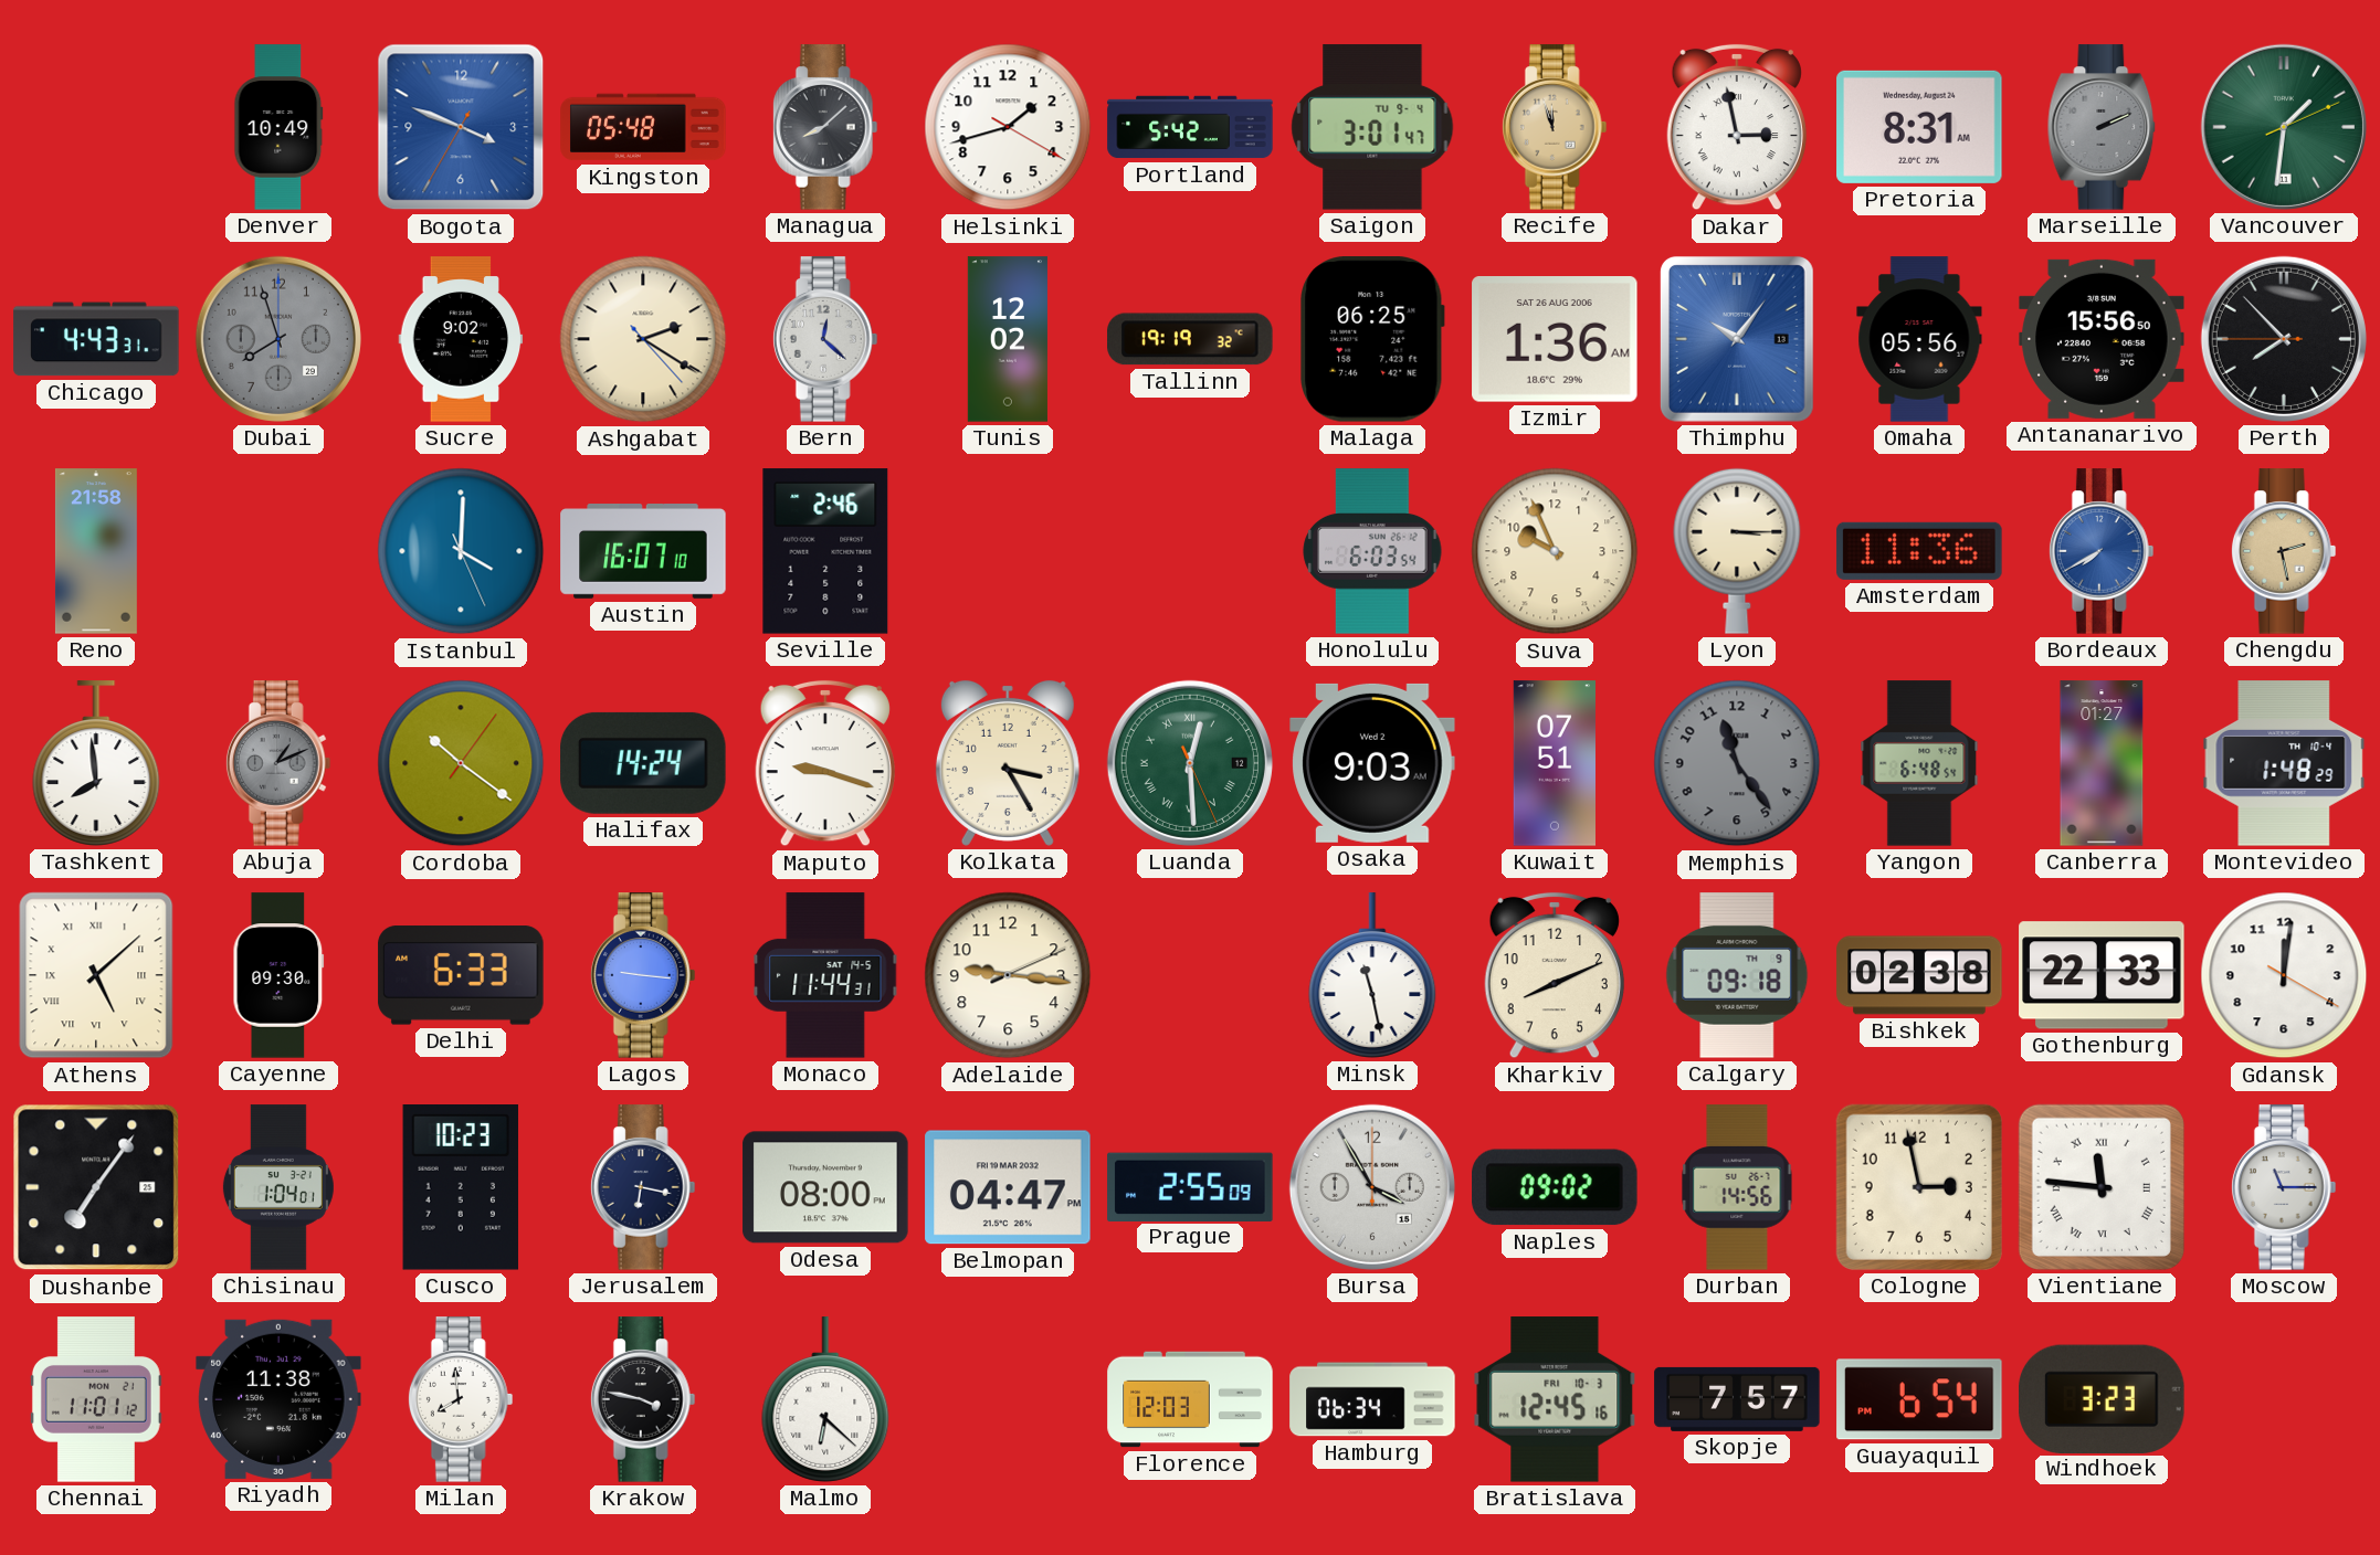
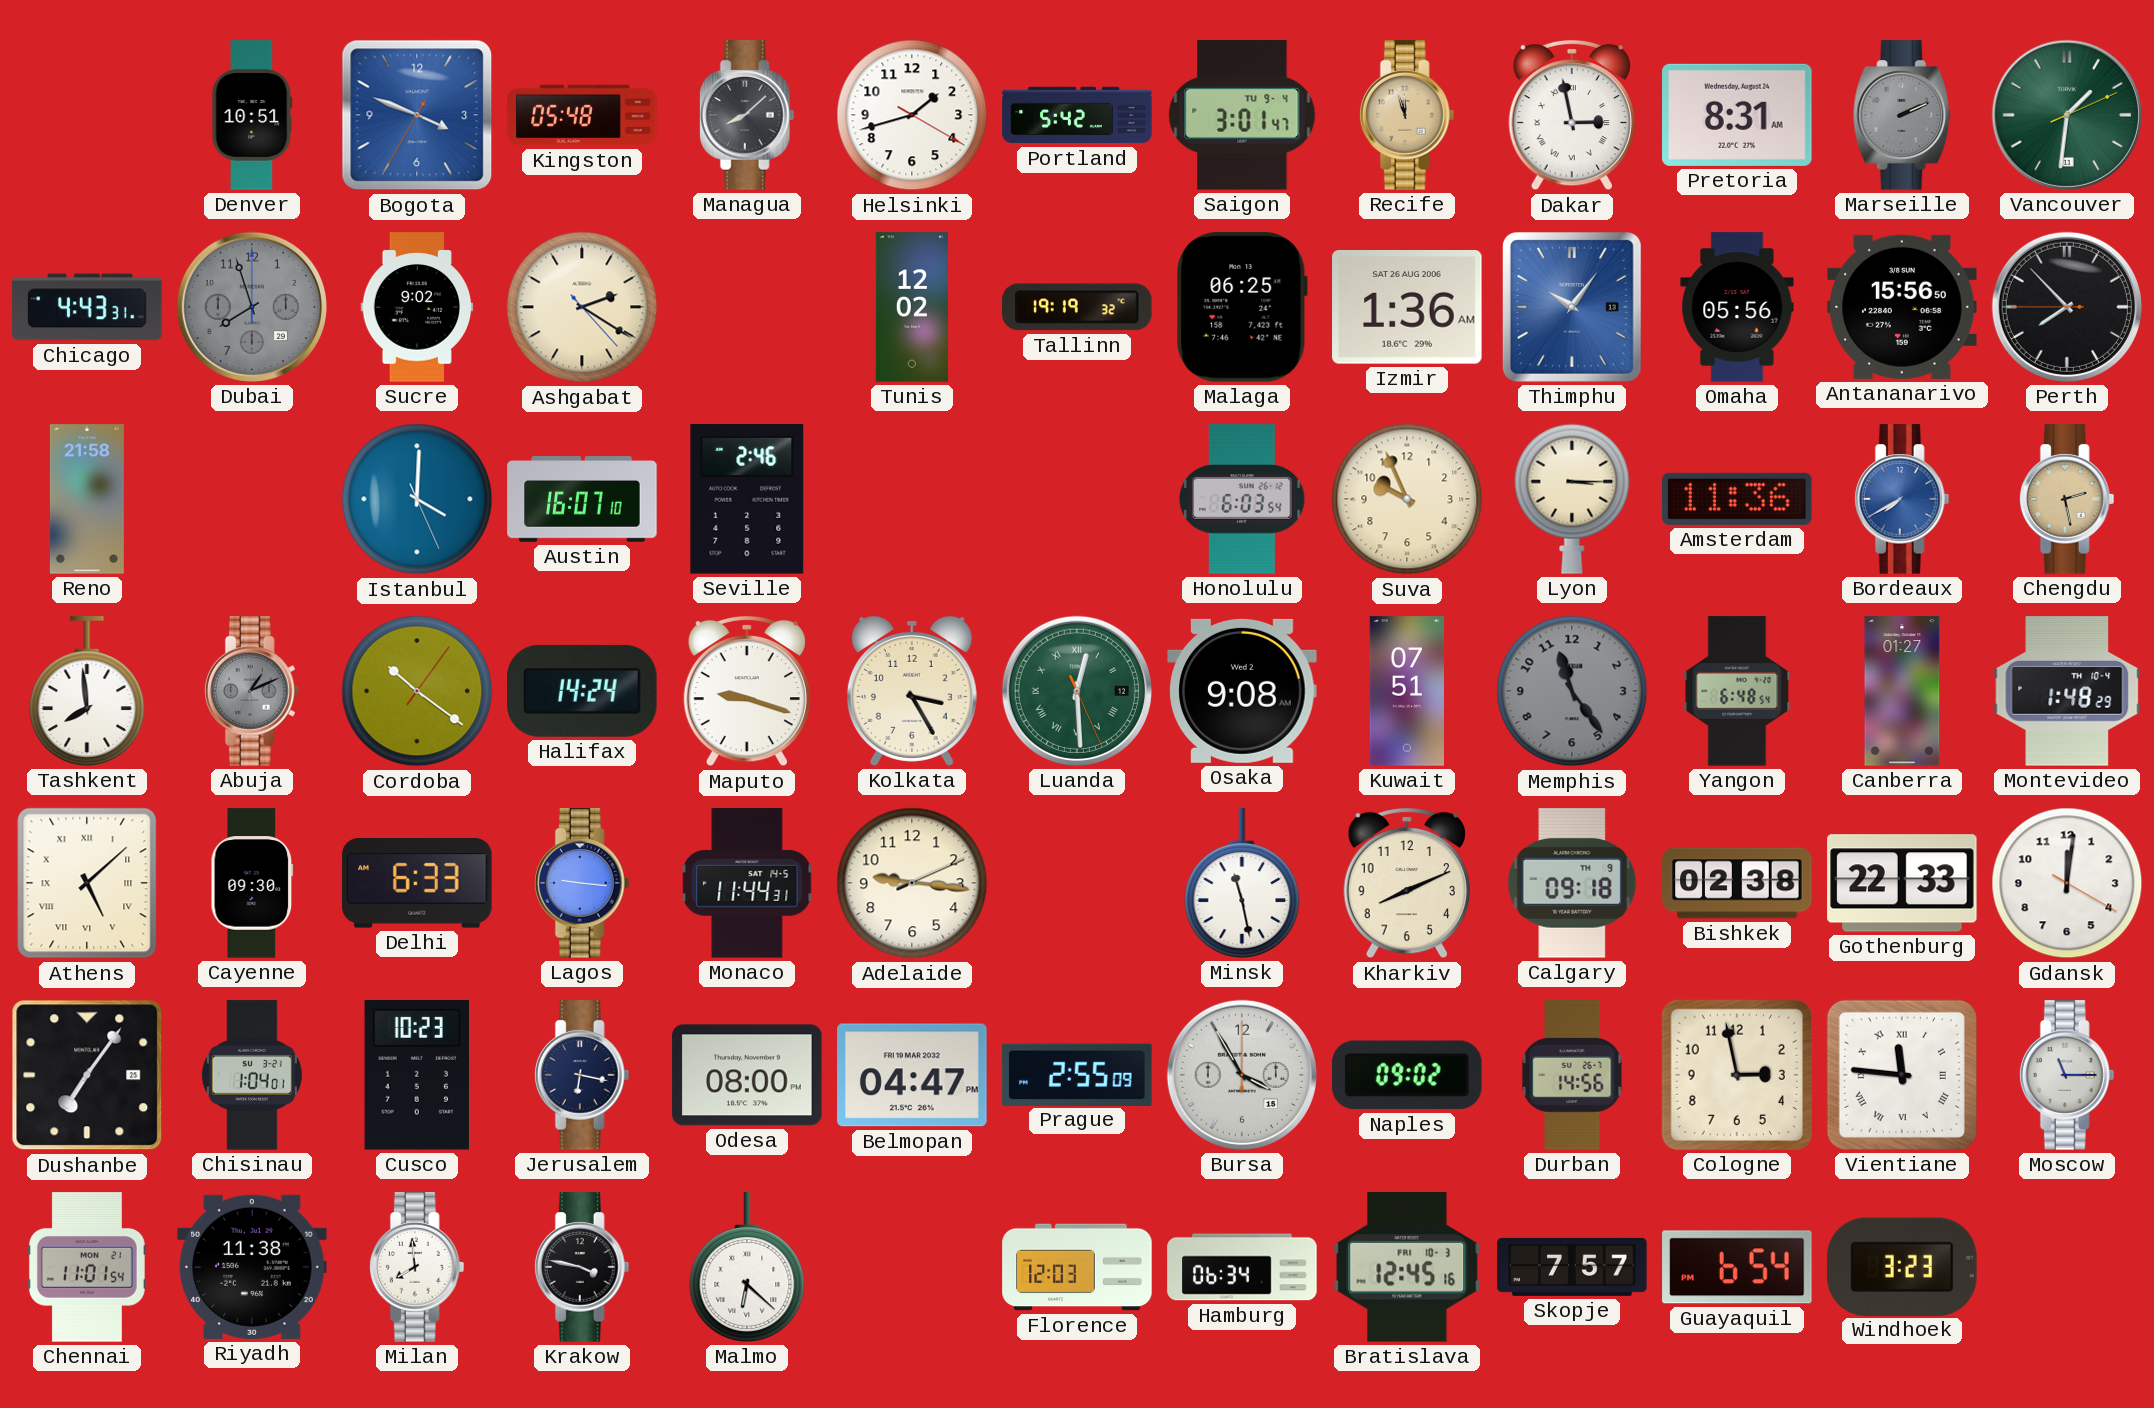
Denver: 10:49 -> 10:51
Bern: 12:22 -> none
Osaka: 9:03 -> 9:08
Chennai: 11:01:12 -> 11:01:54
